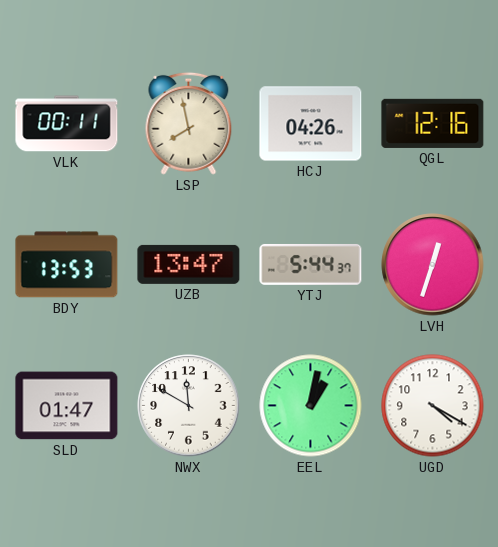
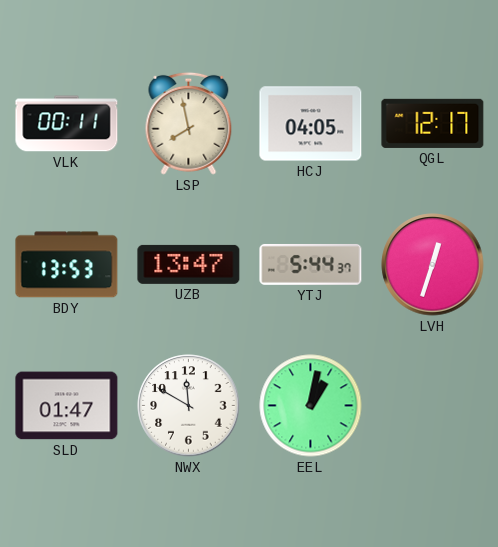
HCJ: 04:26 -> 04:05
QGL: 12:16 -> 12:17
UGD: 4:20 -> none
